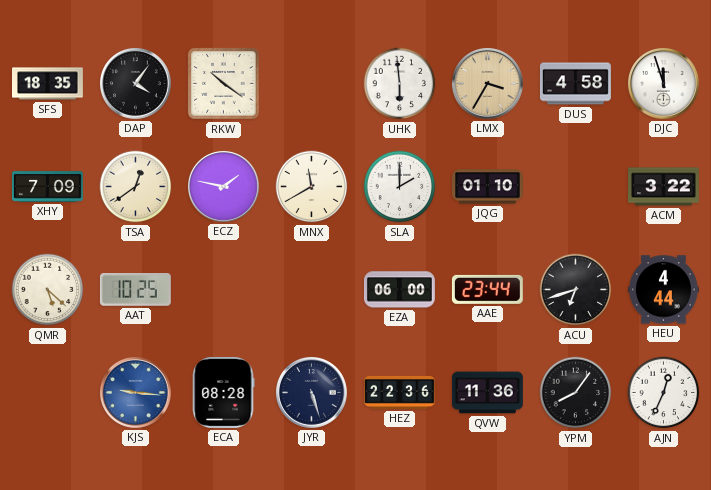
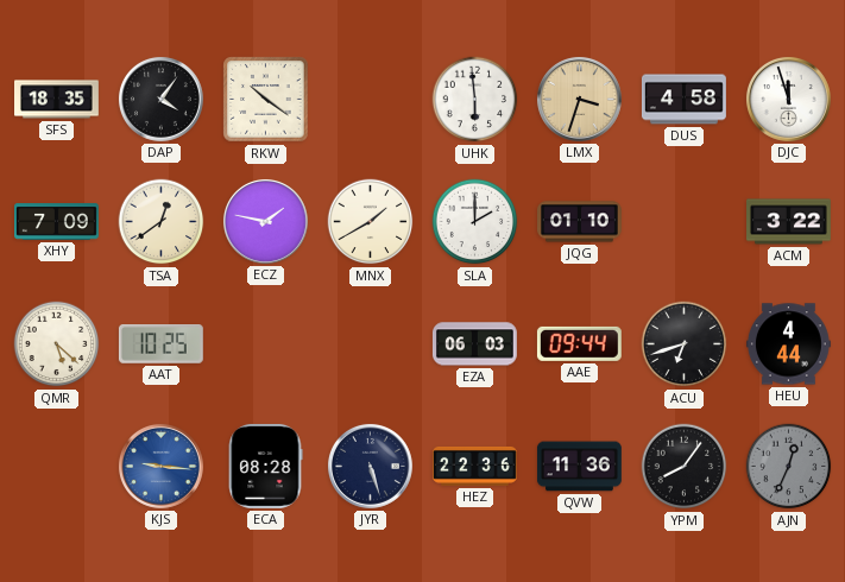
LMX: 3:35 -> 3:33
MNX: 11:40 -> 1:40
EZA: 06:00 -> 06:03
AAE: 23:44 -> 09:44
AJN dial: white -> grey
